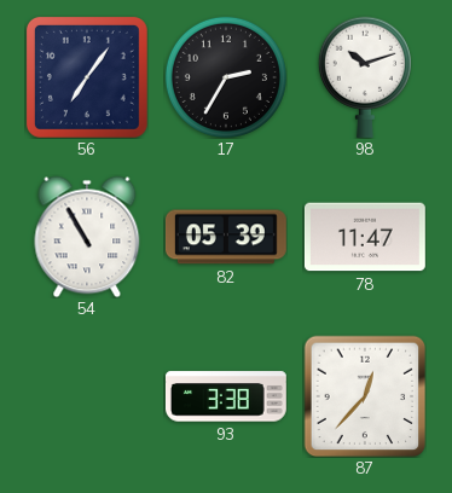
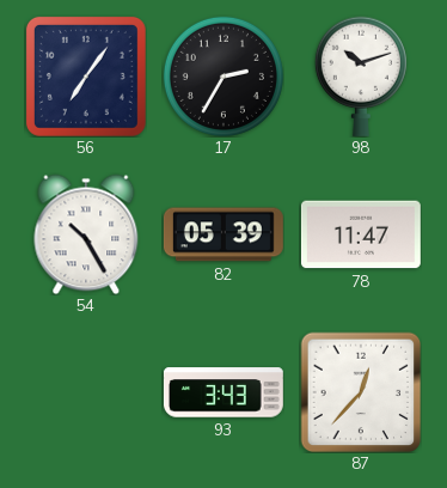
54: 10:55 -> 10:25
93: 3:38 -> 3:43
